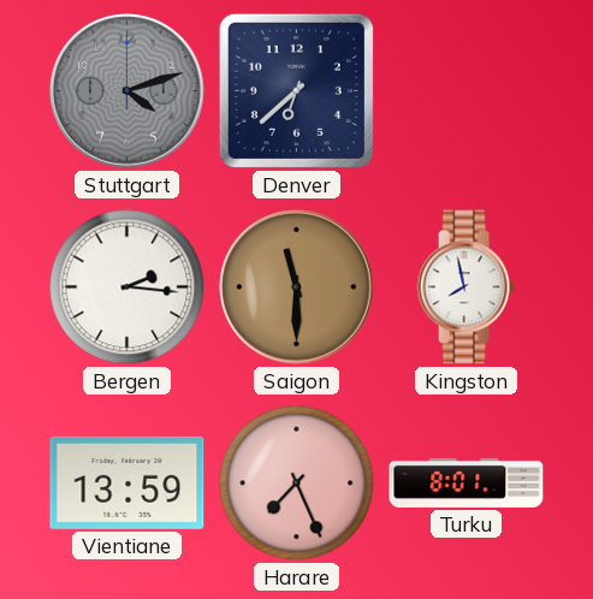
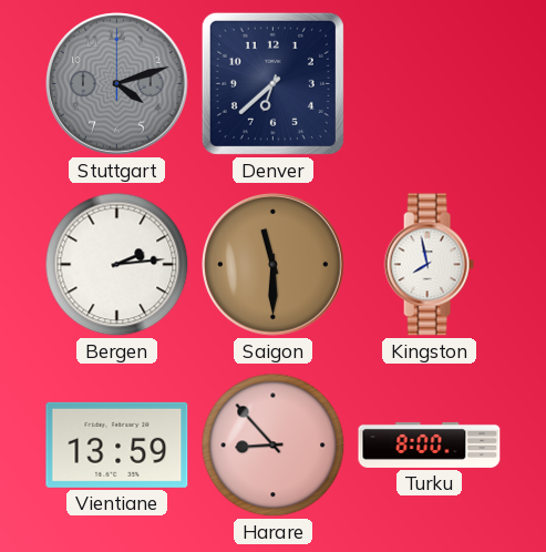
Bergen: 2:16 -> 2:14
Harare: 7:26 -> 8:53
Turku: 8:01 -> 8:00
